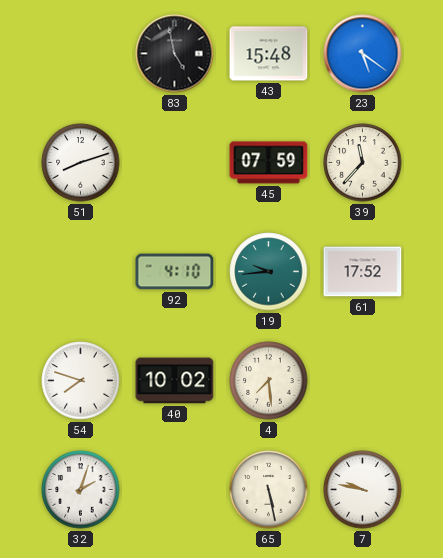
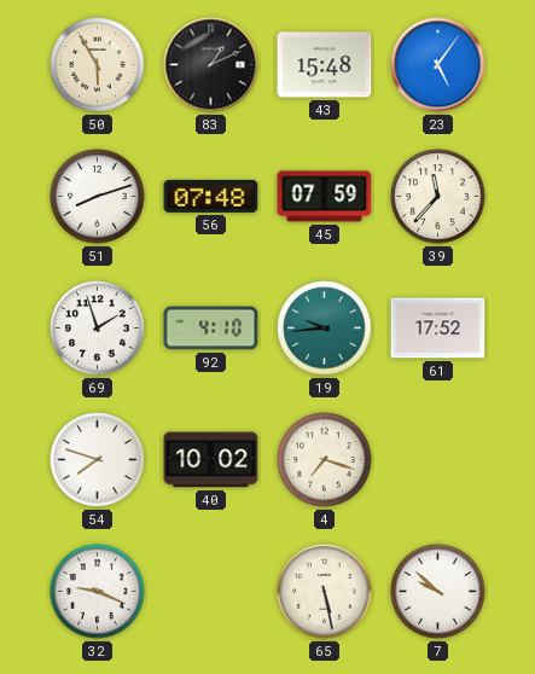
50: none -> 5:55
83: 4:58 -> 1:11
23: 5:21 -> 5:06
56: none -> 07:48
69: none -> 1:57
4: 7:29 -> 7:18
32: 2:03 -> 9:19
7: 9:47 -> 9:52
